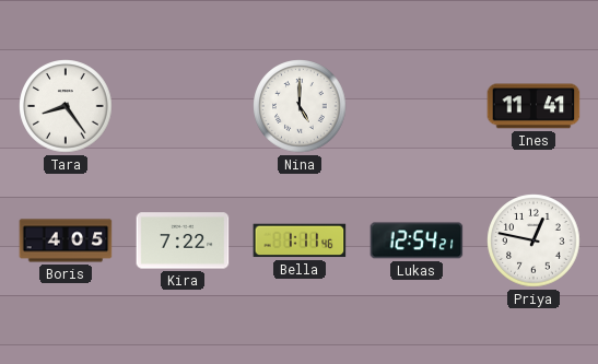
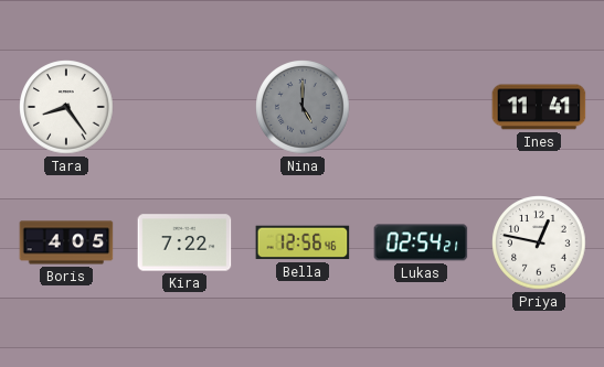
Nina dial: white -> grey
Bella: 1:11 -> 12:56
Lukas: 12:54 -> 02:54
